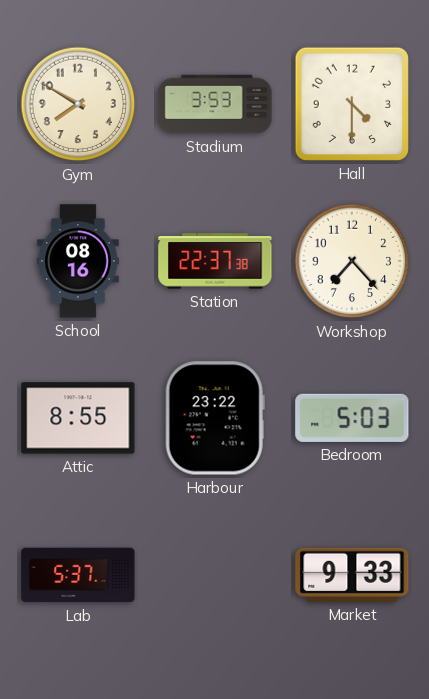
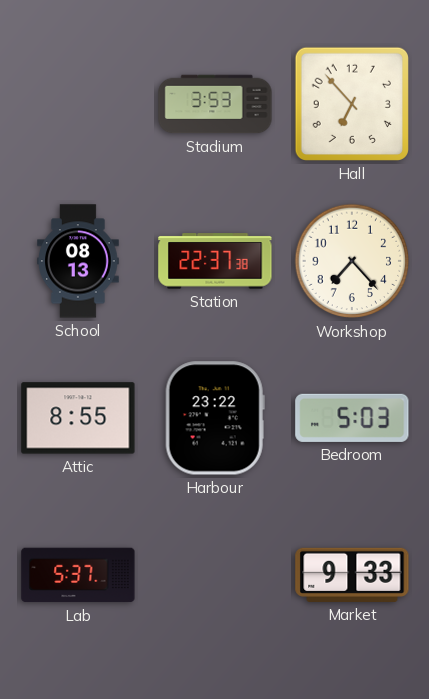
Gym: 7:50 -> none
Hall: 4:30 -> 6:53
School: 08:16 -> 08:13
